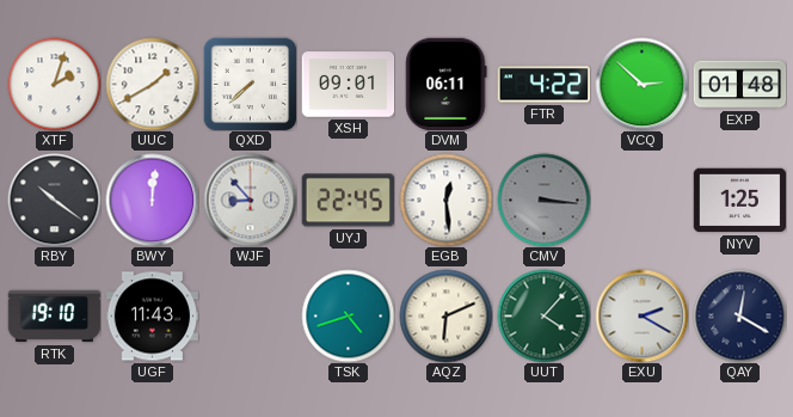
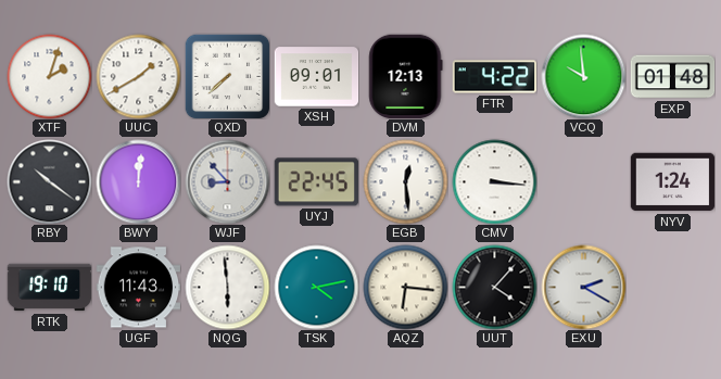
DVM: 06:11 -> 12:13
VCQ: 2:52 -> 9:59
CMV dial: grey -> white
NYV: 1:25 -> 1:24
NQG: none -> 5:59
TSK: 4:42 -> 4:13
AQZ: 6:11 -> 6:16
UUT dial: green -> black
QAY: 12:20 -> none
